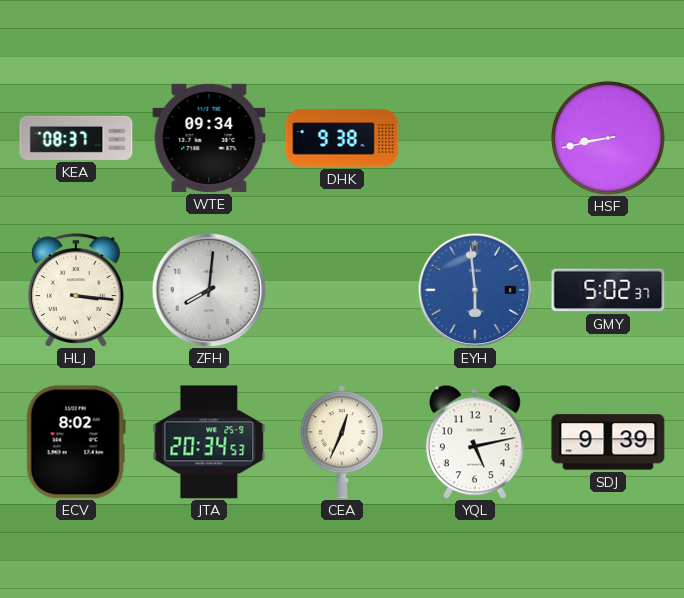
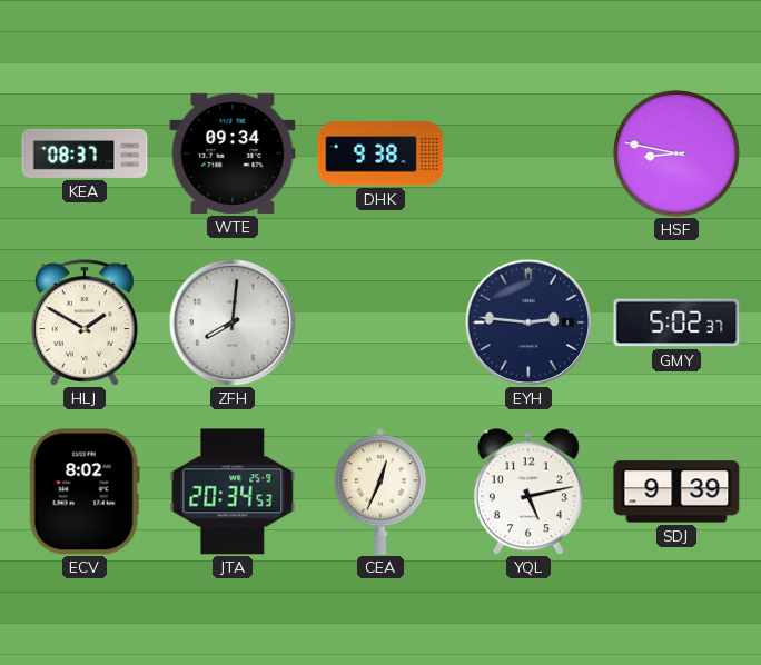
HSF: 8:43 -> 8:47
HLJ: 3:16 -> 1:50
EYH: 5:59 -> 2:46
EYH dial: blue -> navy
